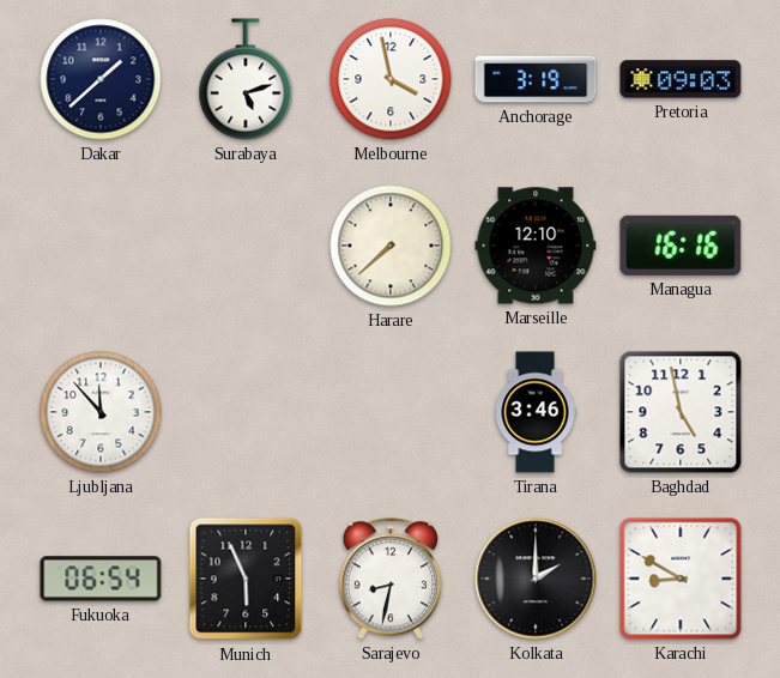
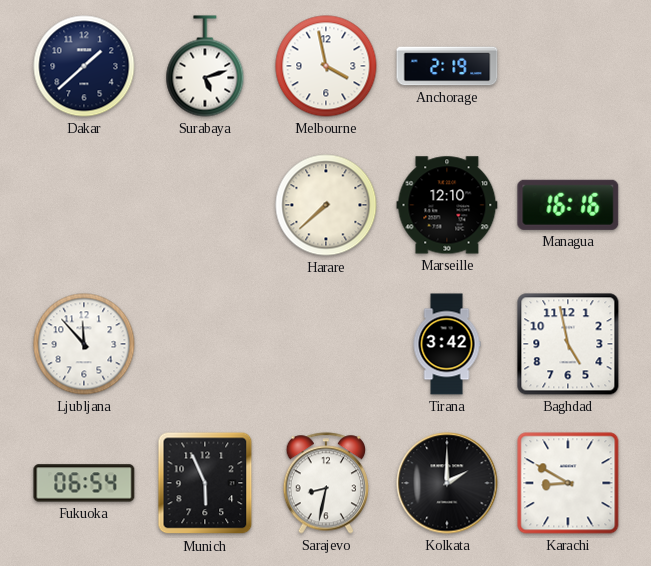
Anchorage: 3:19 -> 2:19
Pretoria: 09:03 -> none
Tirana: 3:46 -> 3:42
